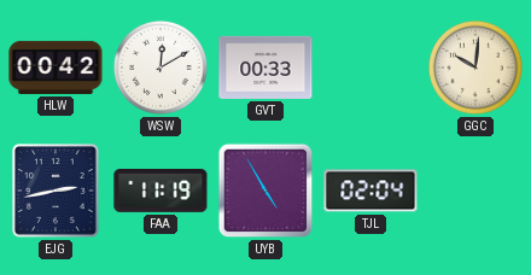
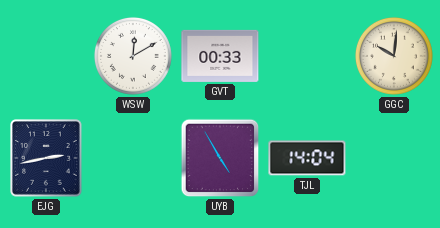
HLW: 00:42 -> none
FAA: 11:19 -> none
TJL: 02:04 -> 14:04
